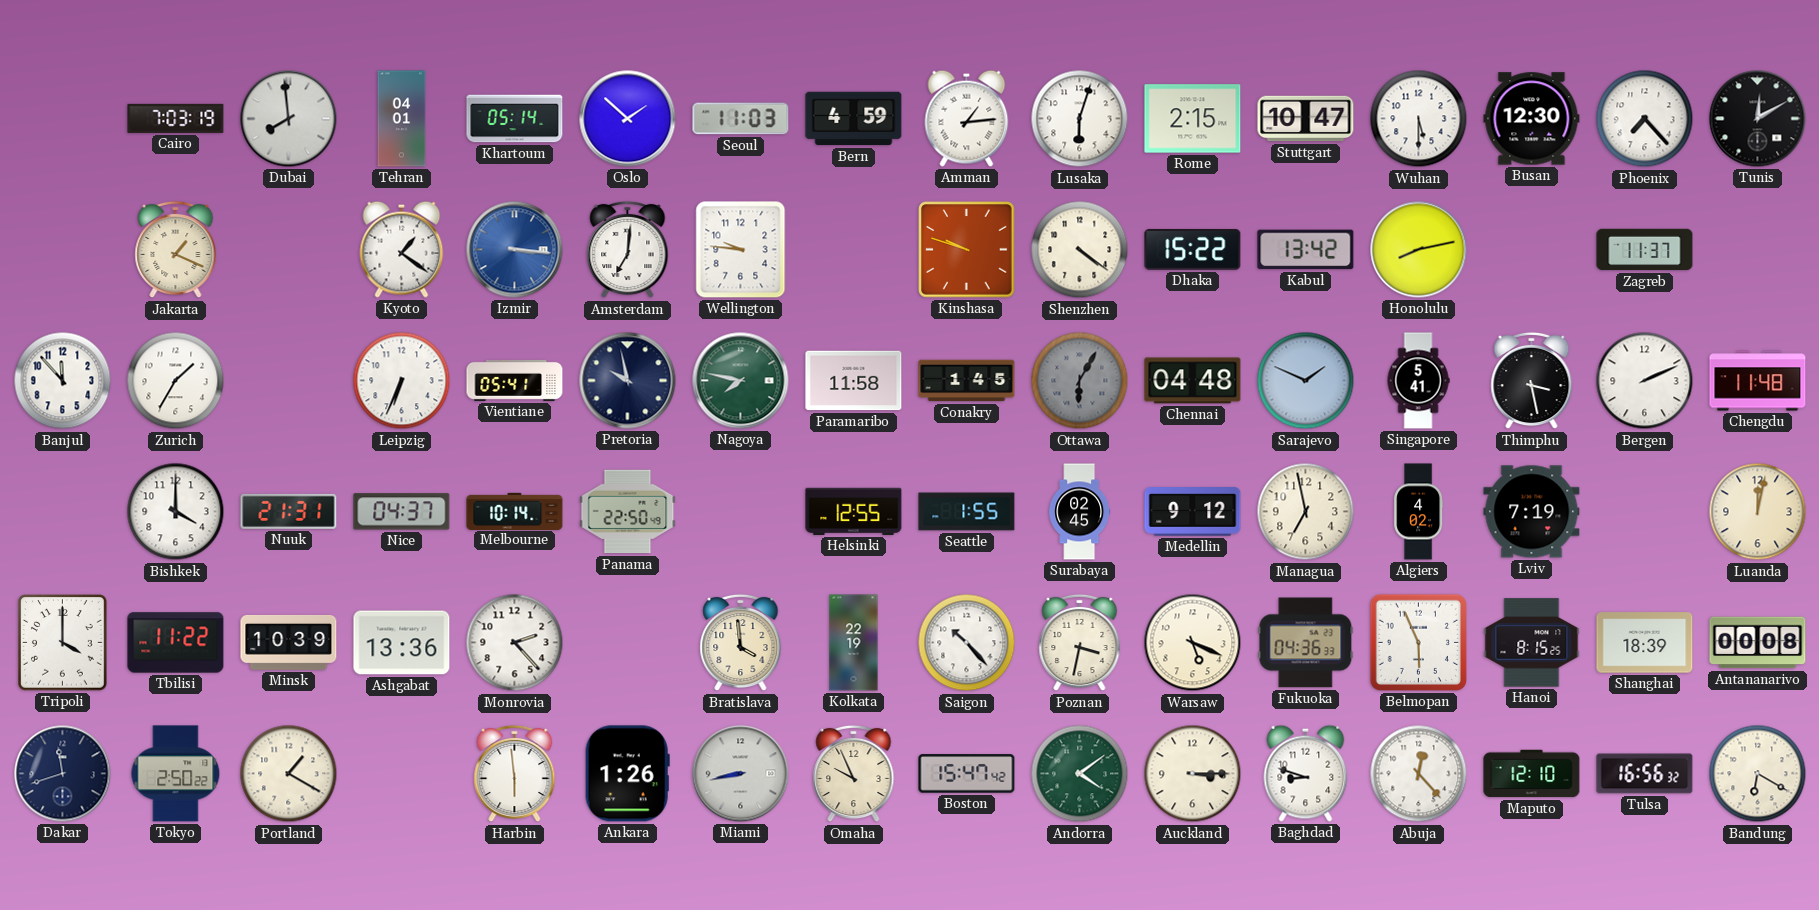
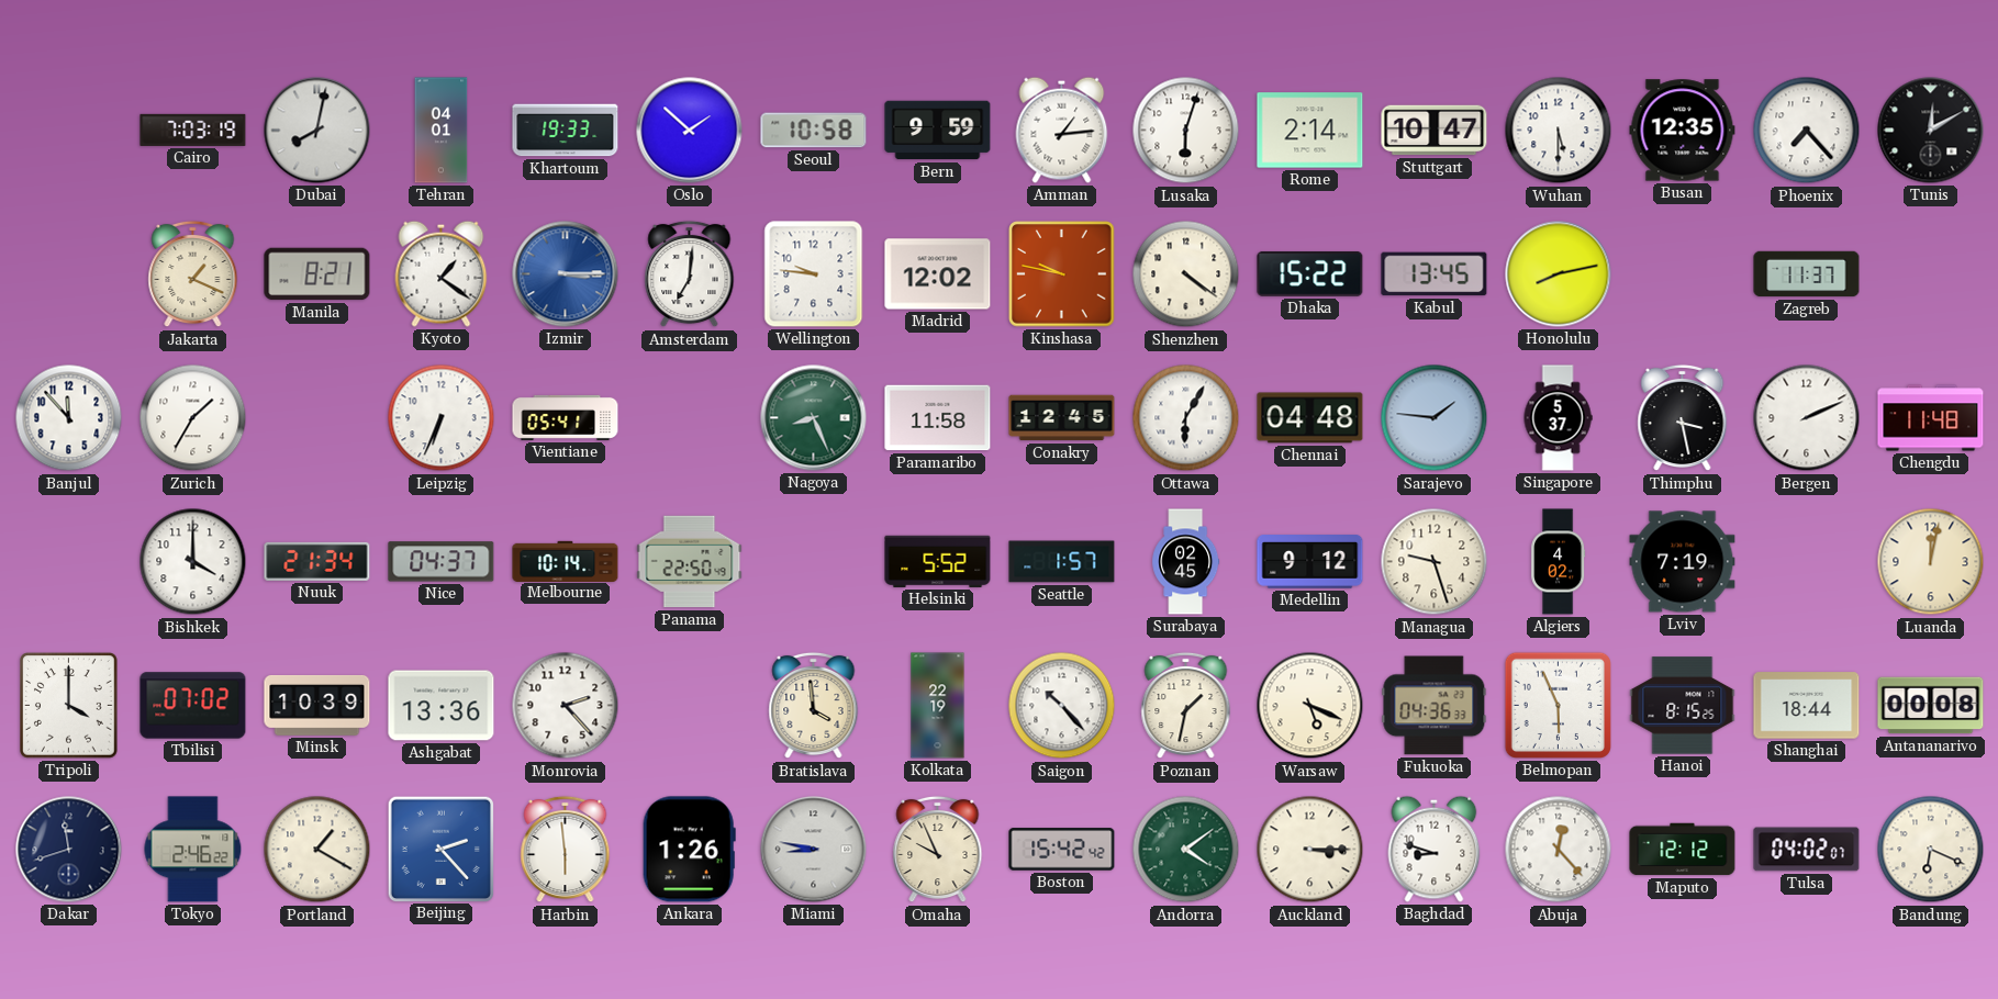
Dubai: 7:59 -> 8:02
Khartoum: 05:14 -> 19:33
Seoul: 11:03 -> 10:58
Bern: 4:59 -> 9:59
Rome: 2:15 -> 2:14
Busan: 12:30 -> 12:35
Manila: none -> 8:21
Izmir: 3:16 -> 3:15
Madrid: none -> 12:02
Kinshasa: 9:48 -> 9:47
Kabul: 13:42 -> 13:45
Pretoria: 9:58 -> none
Nagoya: 7:47 -> 8:26
Conakry: 1:45 -> 12:45
Ottawa dial: grey -> white
Sarajevo: 1:49 -> 1:46
Singapore: 5:41 -> 5:37
Nuuk: 21:31 -> 21:34
Helsinki: 12:55 -> 5:52
Seattle: 1:55 -> 1:57
Managua: 6:58 -> 9:27
Tbilisi: 11:22 -> 07:02
Poznan: 3:32 -> 1:32
Shanghai: 18:39 -> 18:44
Tokyo: 2:50 -> 2:46
Beijing: none -> 2:23
Miami: 8:43 -> 8:47
Boston: 15:47 -> 15:42
Maputo: 12:10 -> 12:12
Tulsa: 16:56 -> 04:02
Bandung: 6:20 -> 6:19
